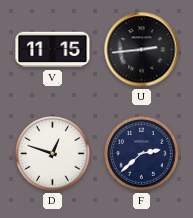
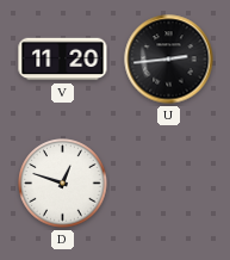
V: 11:15 -> 11:20
F: 2:38 -> none
